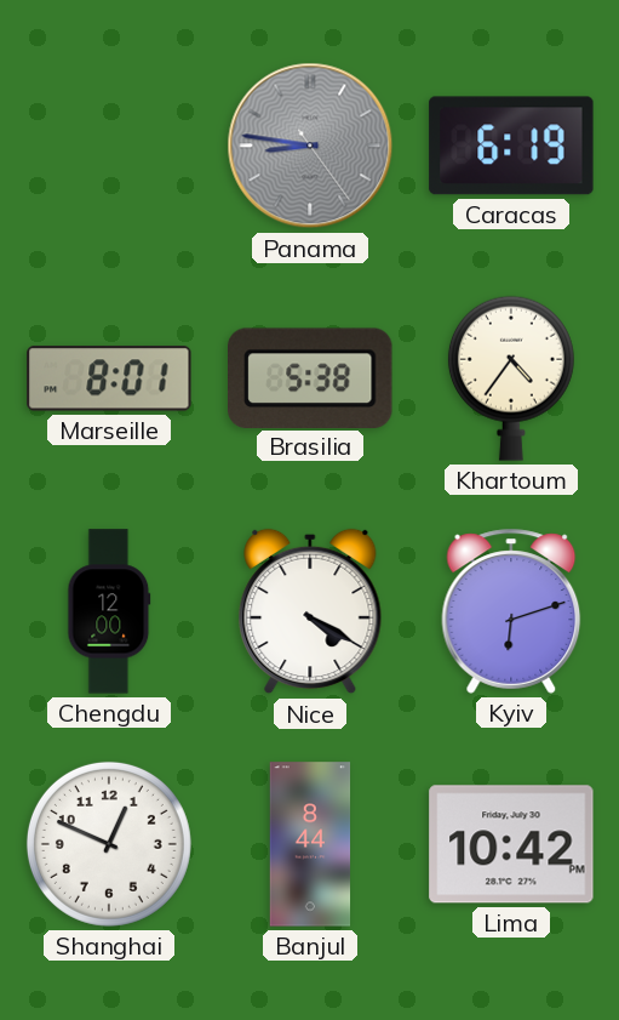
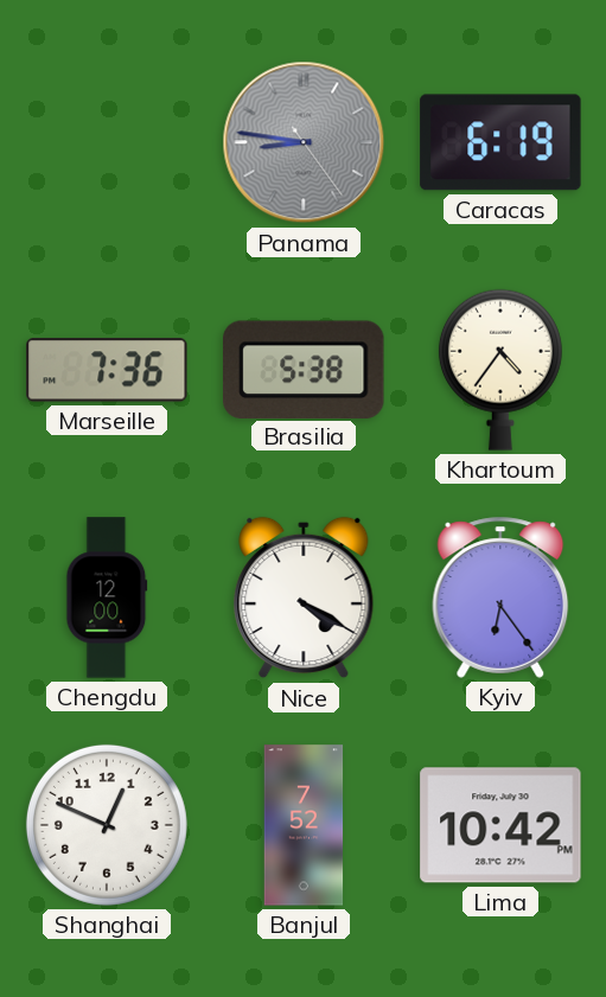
Marseille: 8:01 -> 7:36
Kyiv: 6:12 -> 6:24
Banjul: 8:44 -> 7:52
